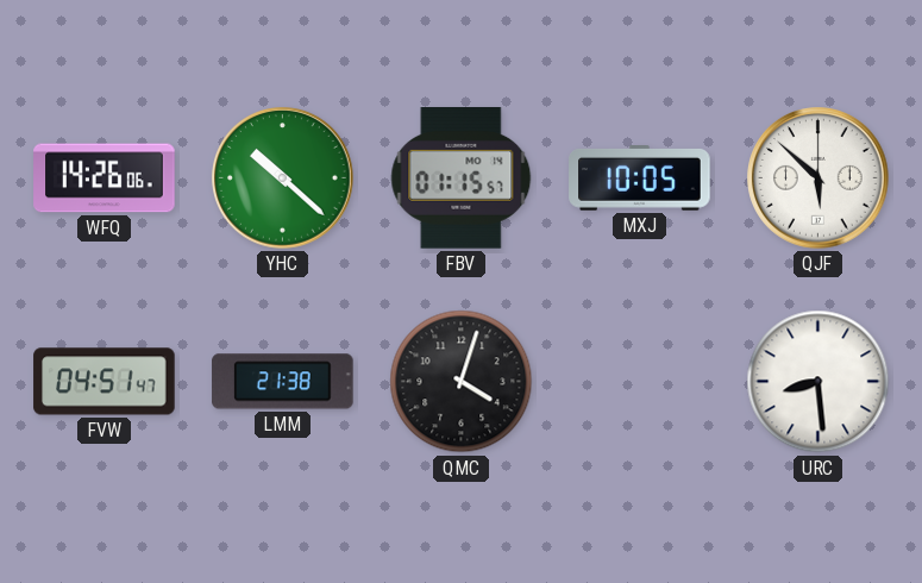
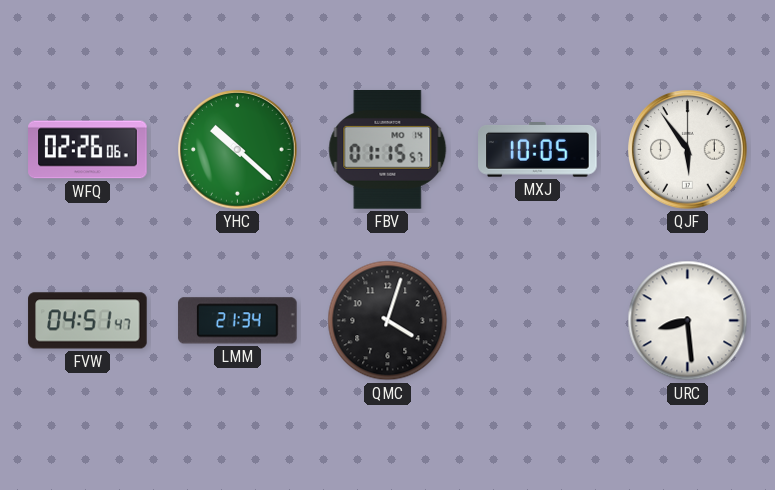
WFQ: 14:26 -> 02:26
QJF: 5:52 -> 5:54
LMM: 21:38 -> 21:34
